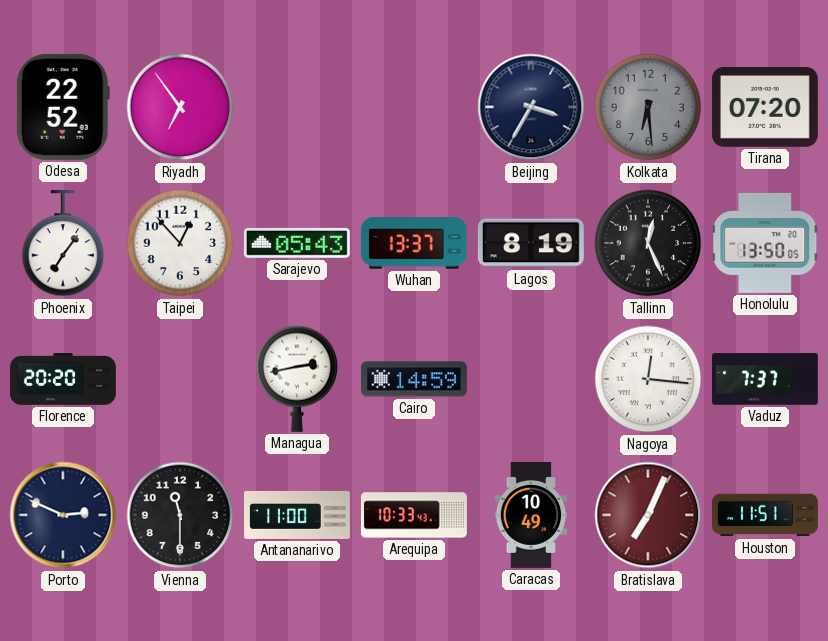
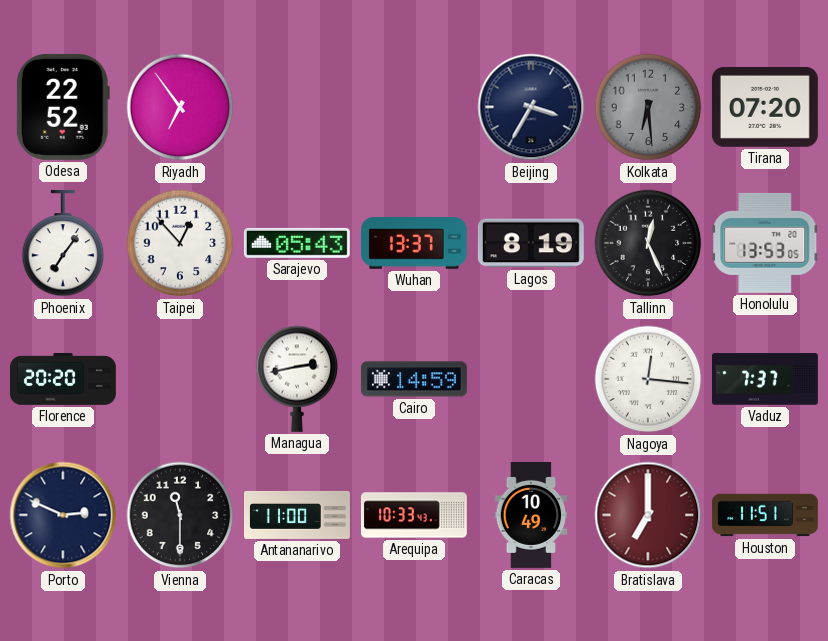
Honolulu: 13:50 -> 13:53
Bratislava: 7:04 -> 7:00
